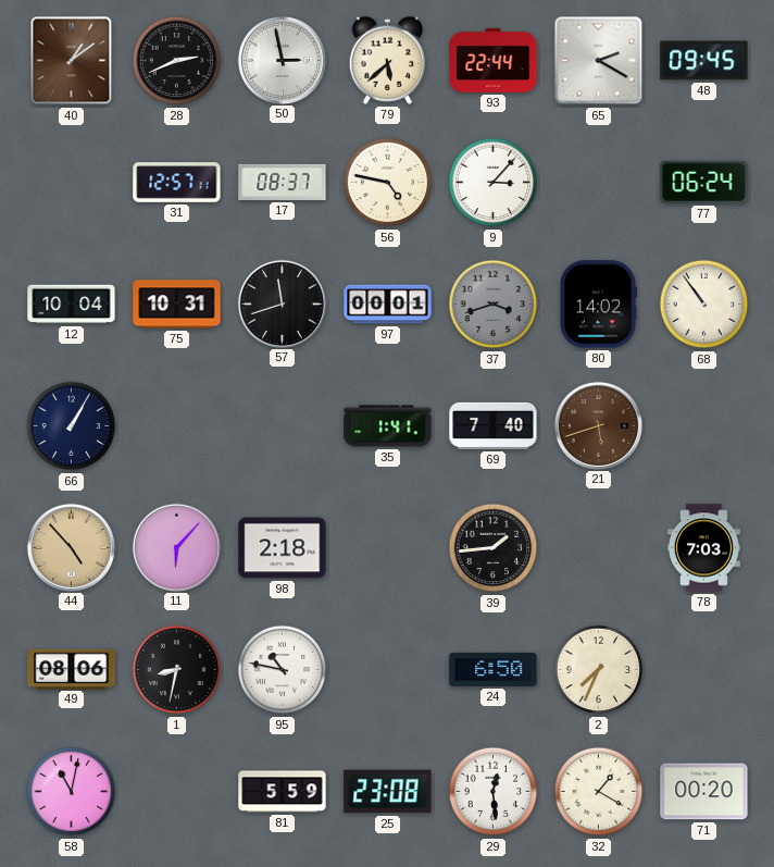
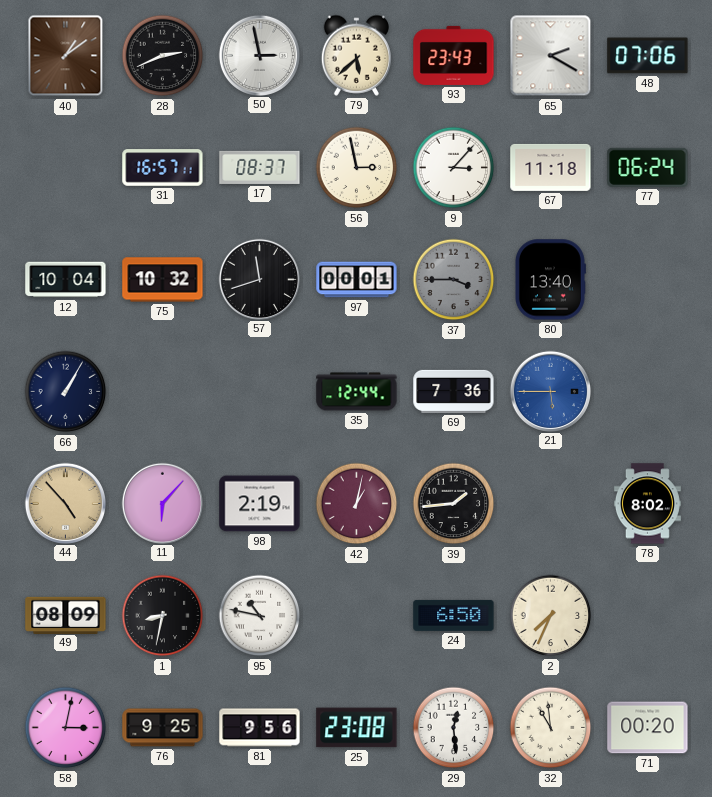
93: 22:44 -> 23:43
48: 09:45 -> 07:06
31: 12:57 -> 16:57
56: 4:47 -> 2:58
67: none -> 11:18
75: 10:31 -> 10:32
37: 3:42 -> 3:45
80: 14:02 -> 13:40
68: 10:54 -> none
35: 1:41 -> 12:44
69: 7:40 -> 7:36
21: 5:42 -> 5:45
21 dial: brown -> blue
98: 2:18 -> 2:19
42: none -> 1:02
78: 7:03 -> 8:02
49: 08:06 -> 08:09
58: 11:02 -> 3:02
76: none -> 9:25
81: 5:59 -> 9:56
32: 1:20 -> 10:59
